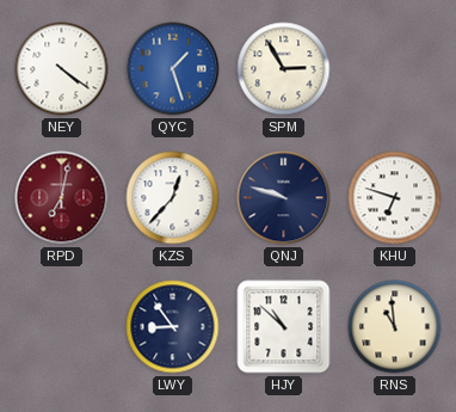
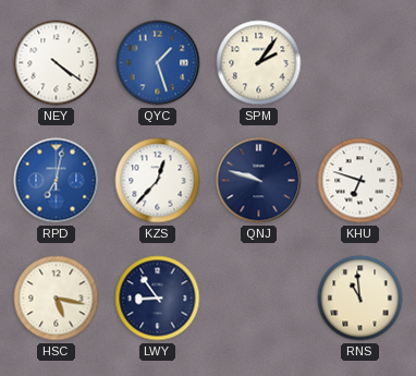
SPM: 2:55 -> 2:06
RPD dial: burgundy -> blue
HSC: none -> 5:17
HJY: 10:52 -> none
